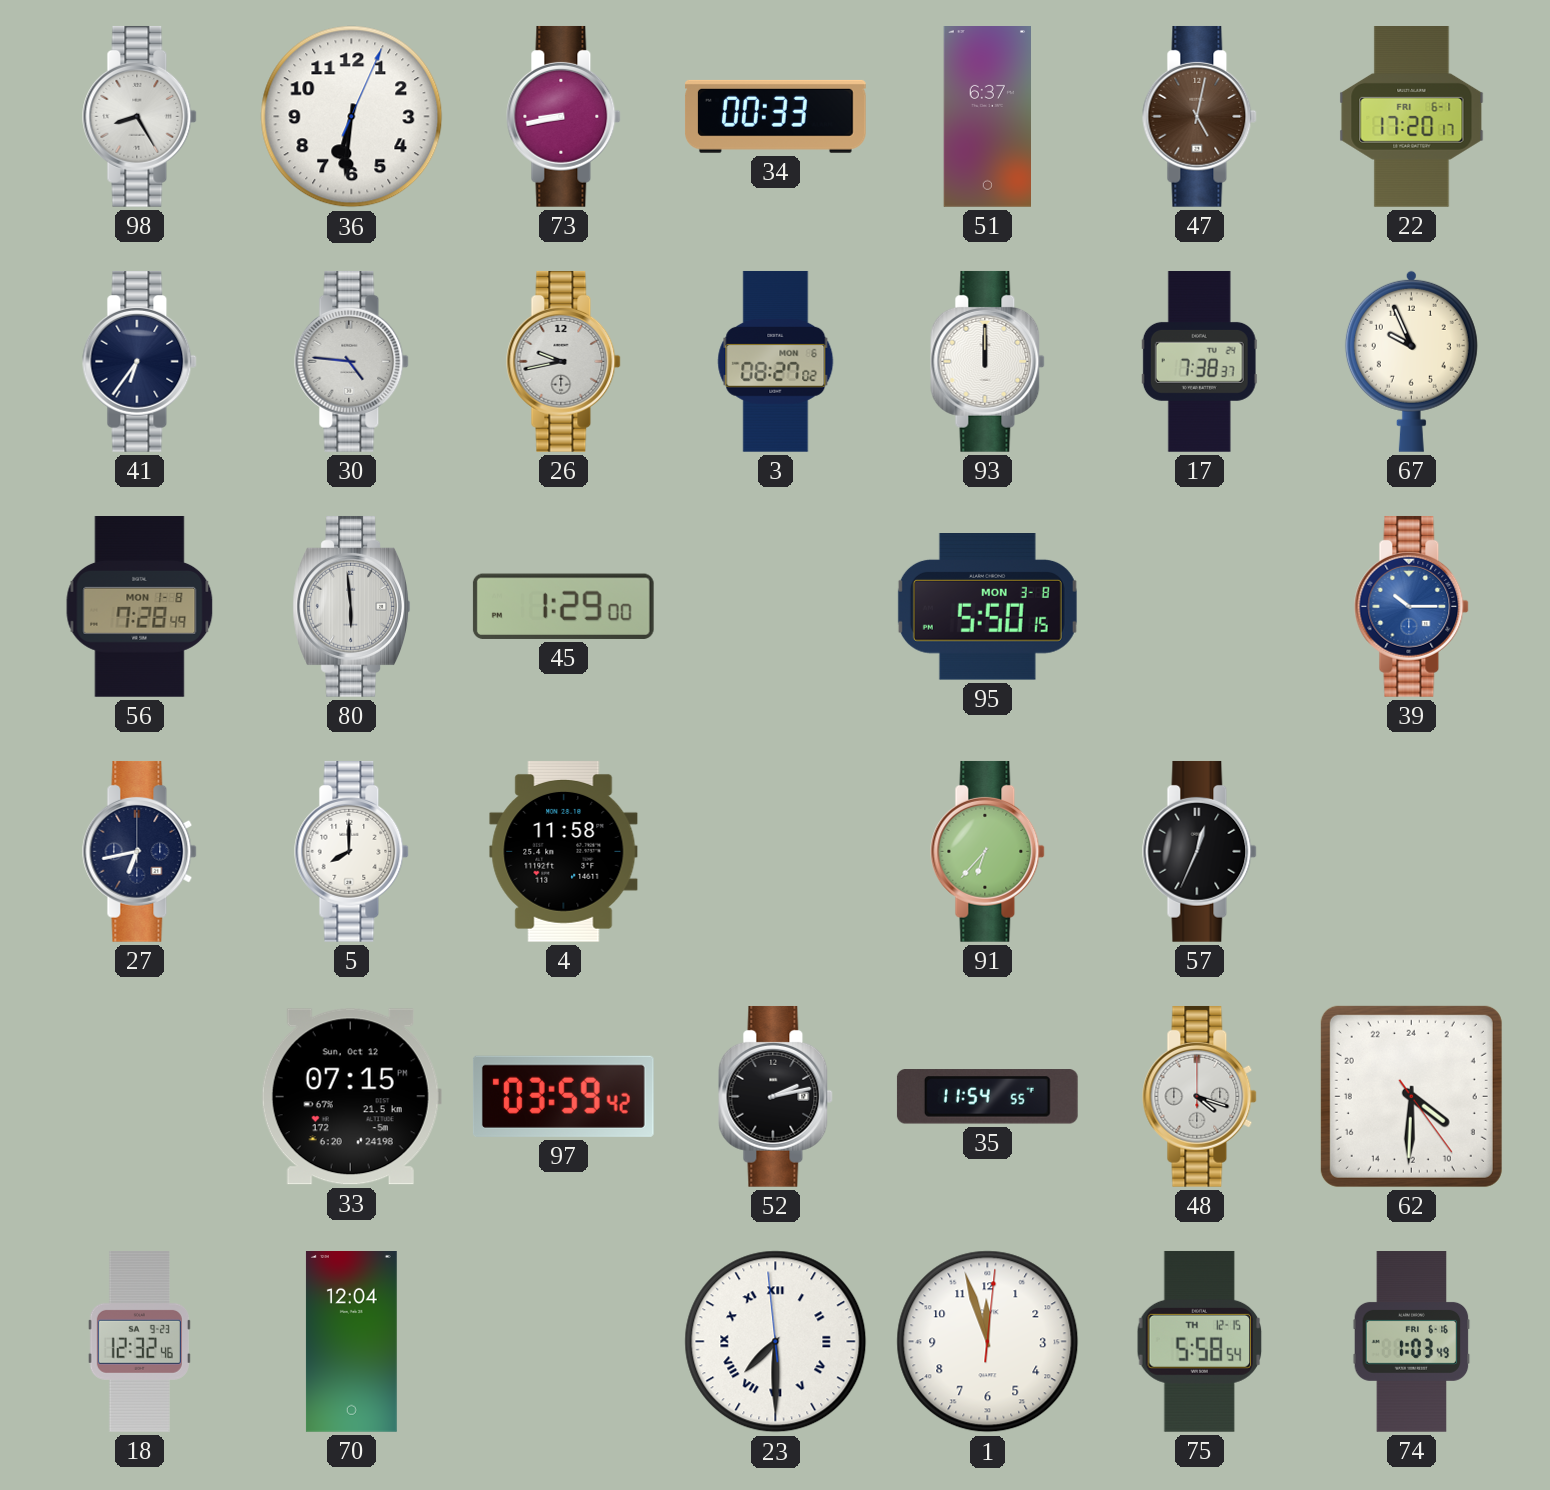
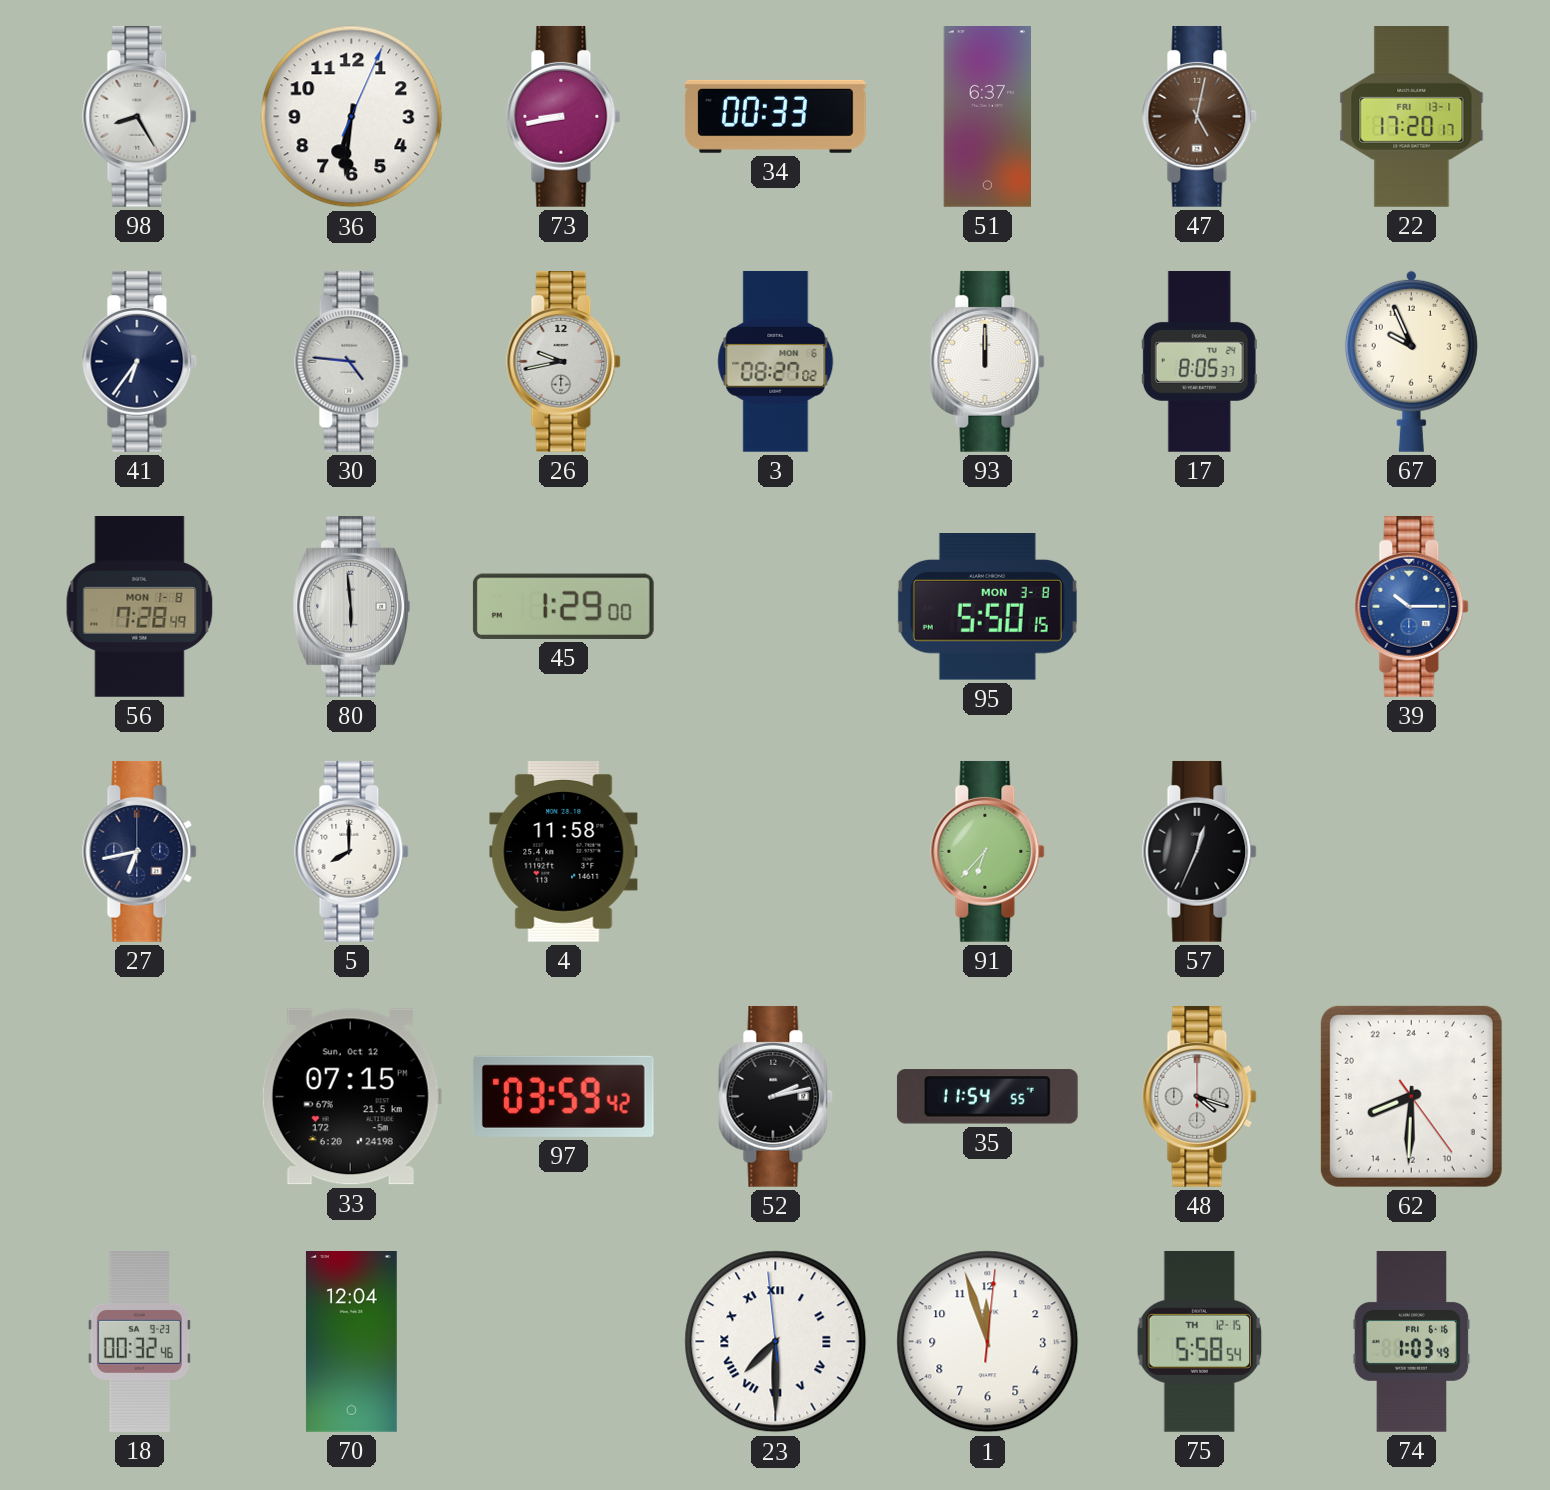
22 date: FRI 6-1 -> FRI 13-1
17: 7:38 -> 8:05
62: 8:30 -> 16:30
18: 12:32 -> 00:32
